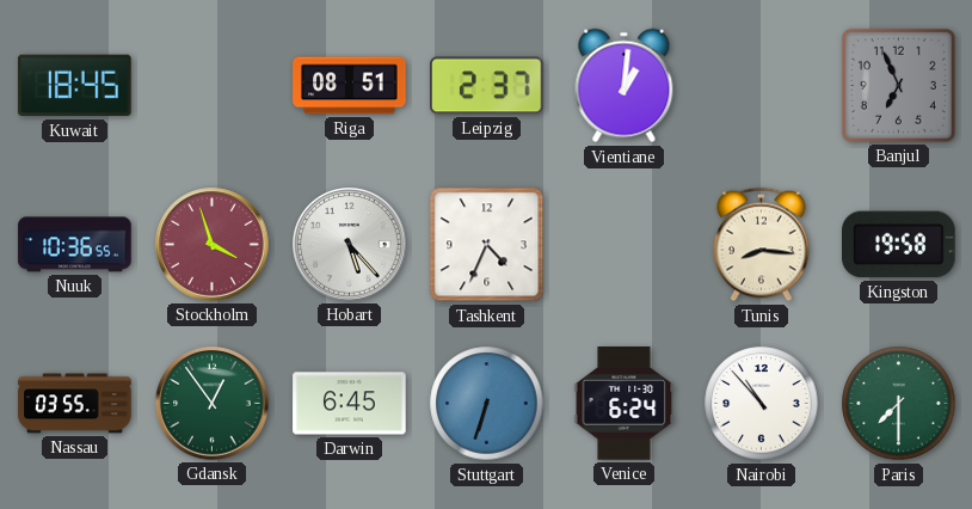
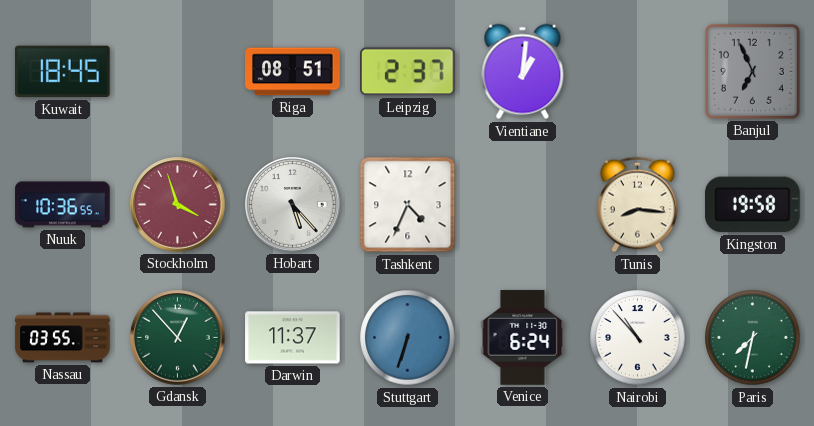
Gdansk: 12:54 -> 12:53
Darwin: 6:45 -> 11:37
Paris: 7:30 -> 7:32
